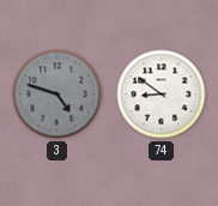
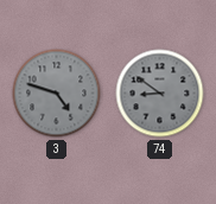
74 dial: white -> grey
